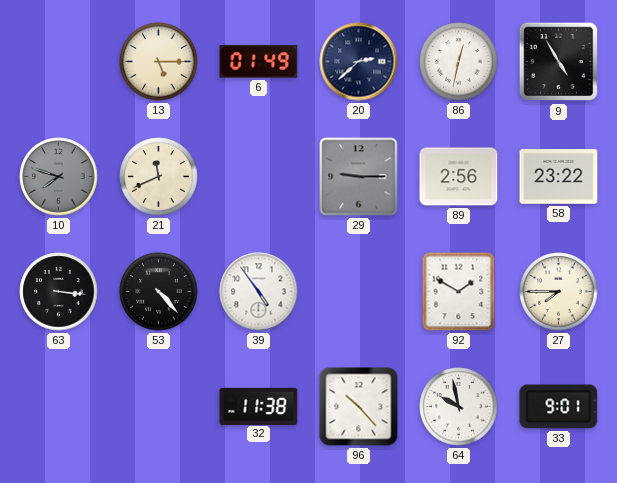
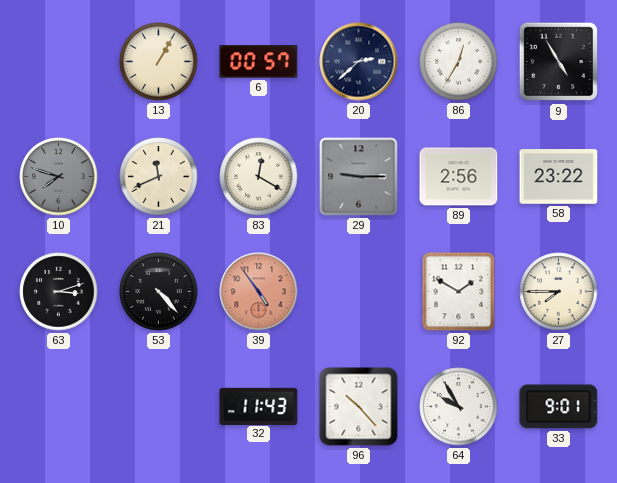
13: 5:15 -> 1:05
6: 01:49 -> 00:57
86: 12:32 -> 12:35
83: none -> 12:20
63: 3:16 -> 3:12
39 dial: white -> salmon
32: 11:38 -> 11:43
64: 9:58 -> 9:55
